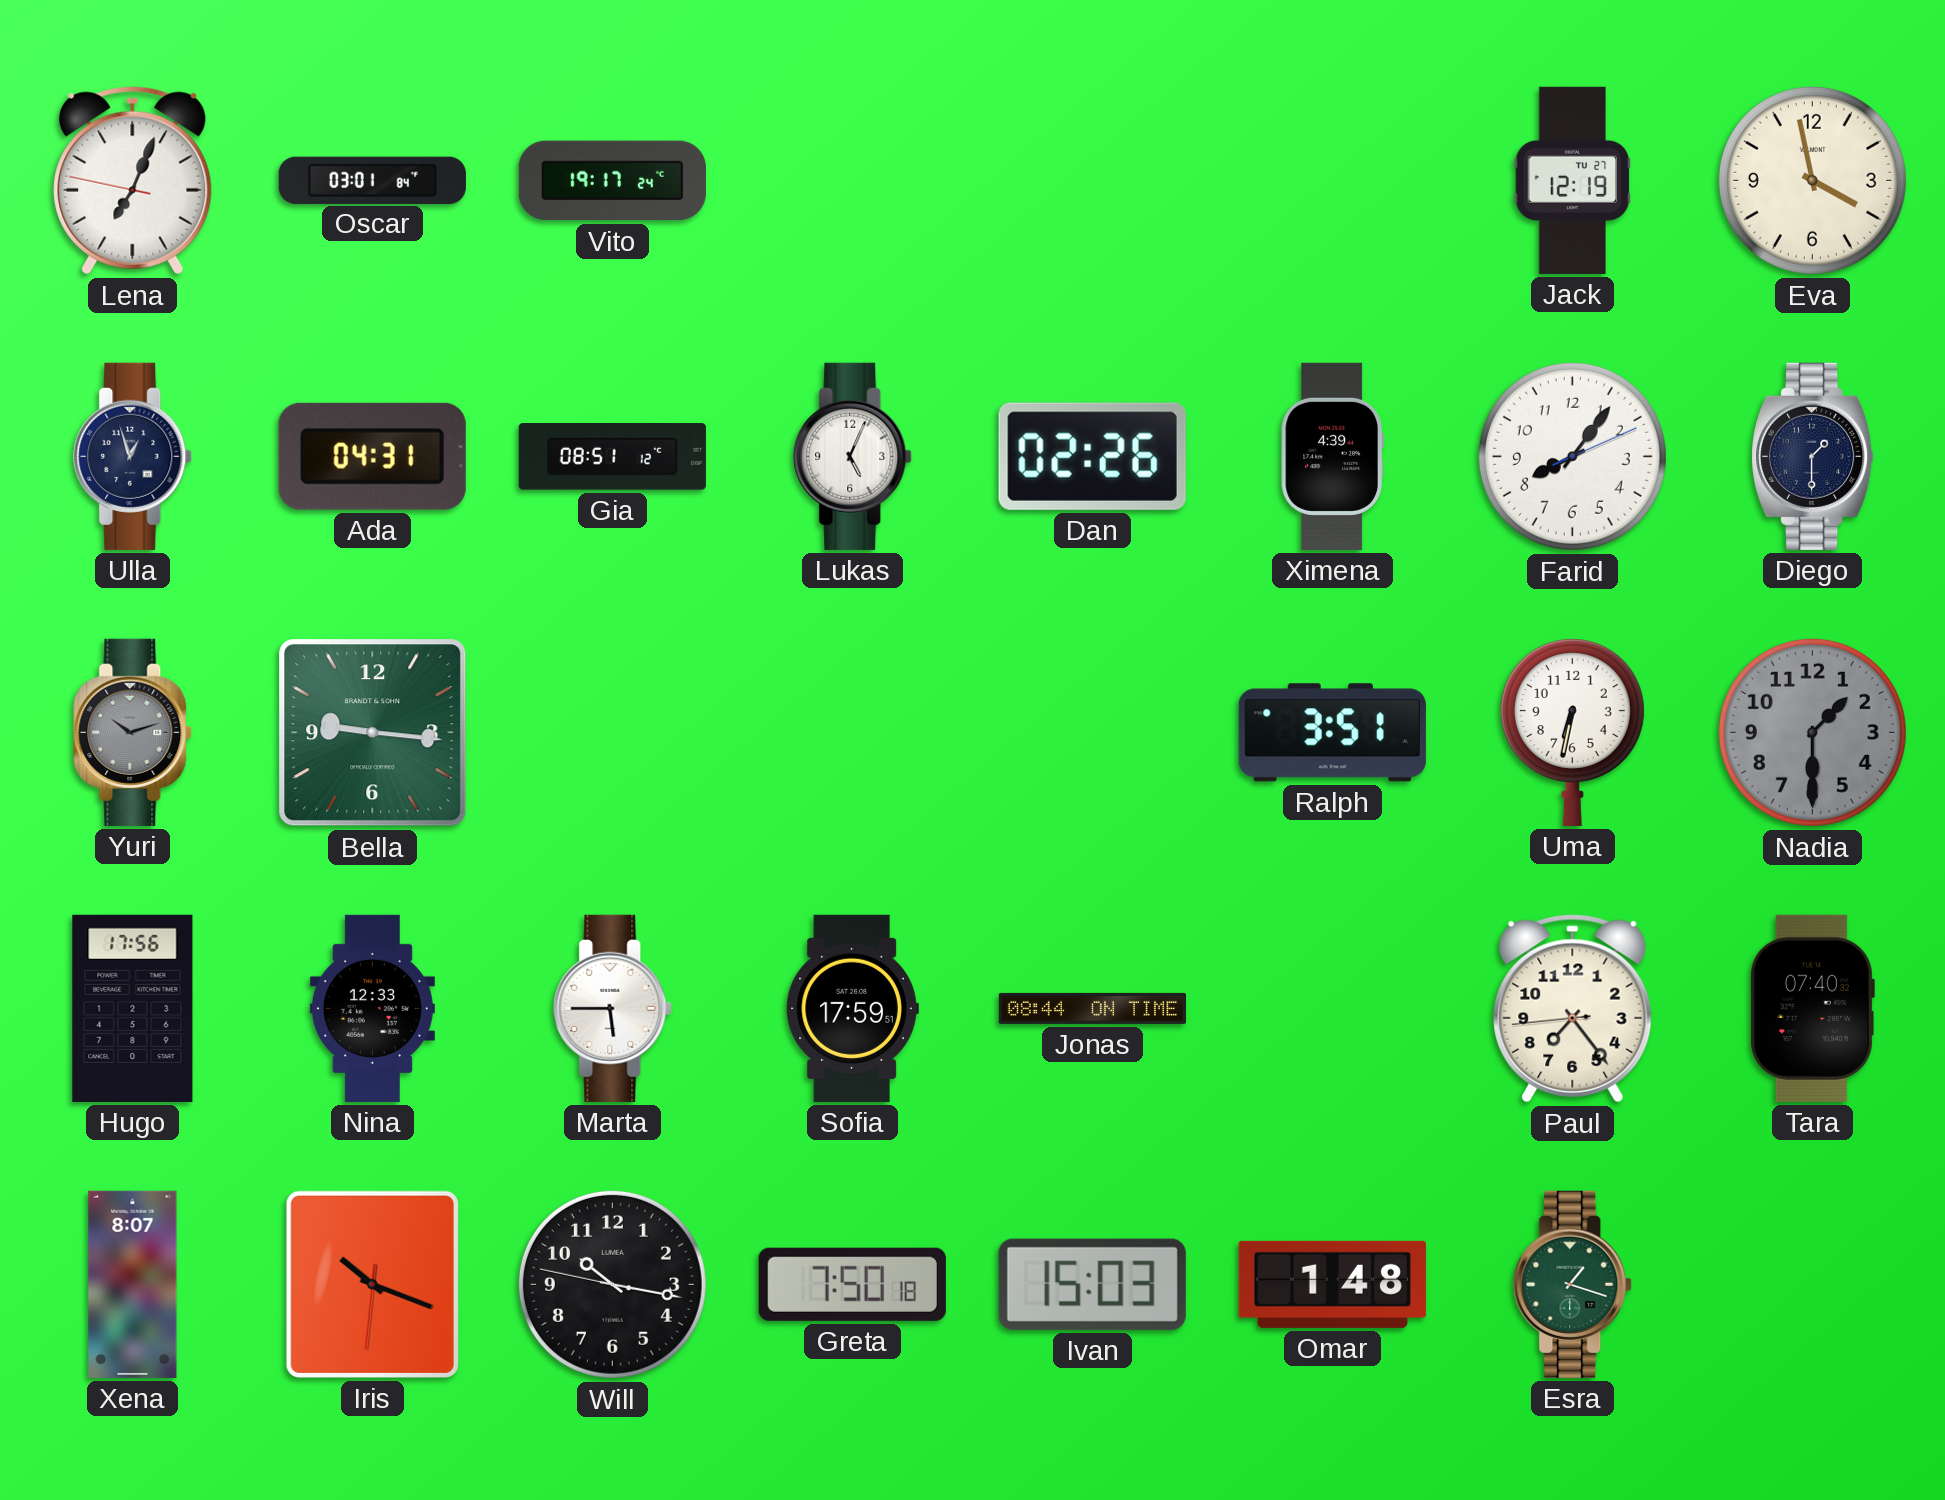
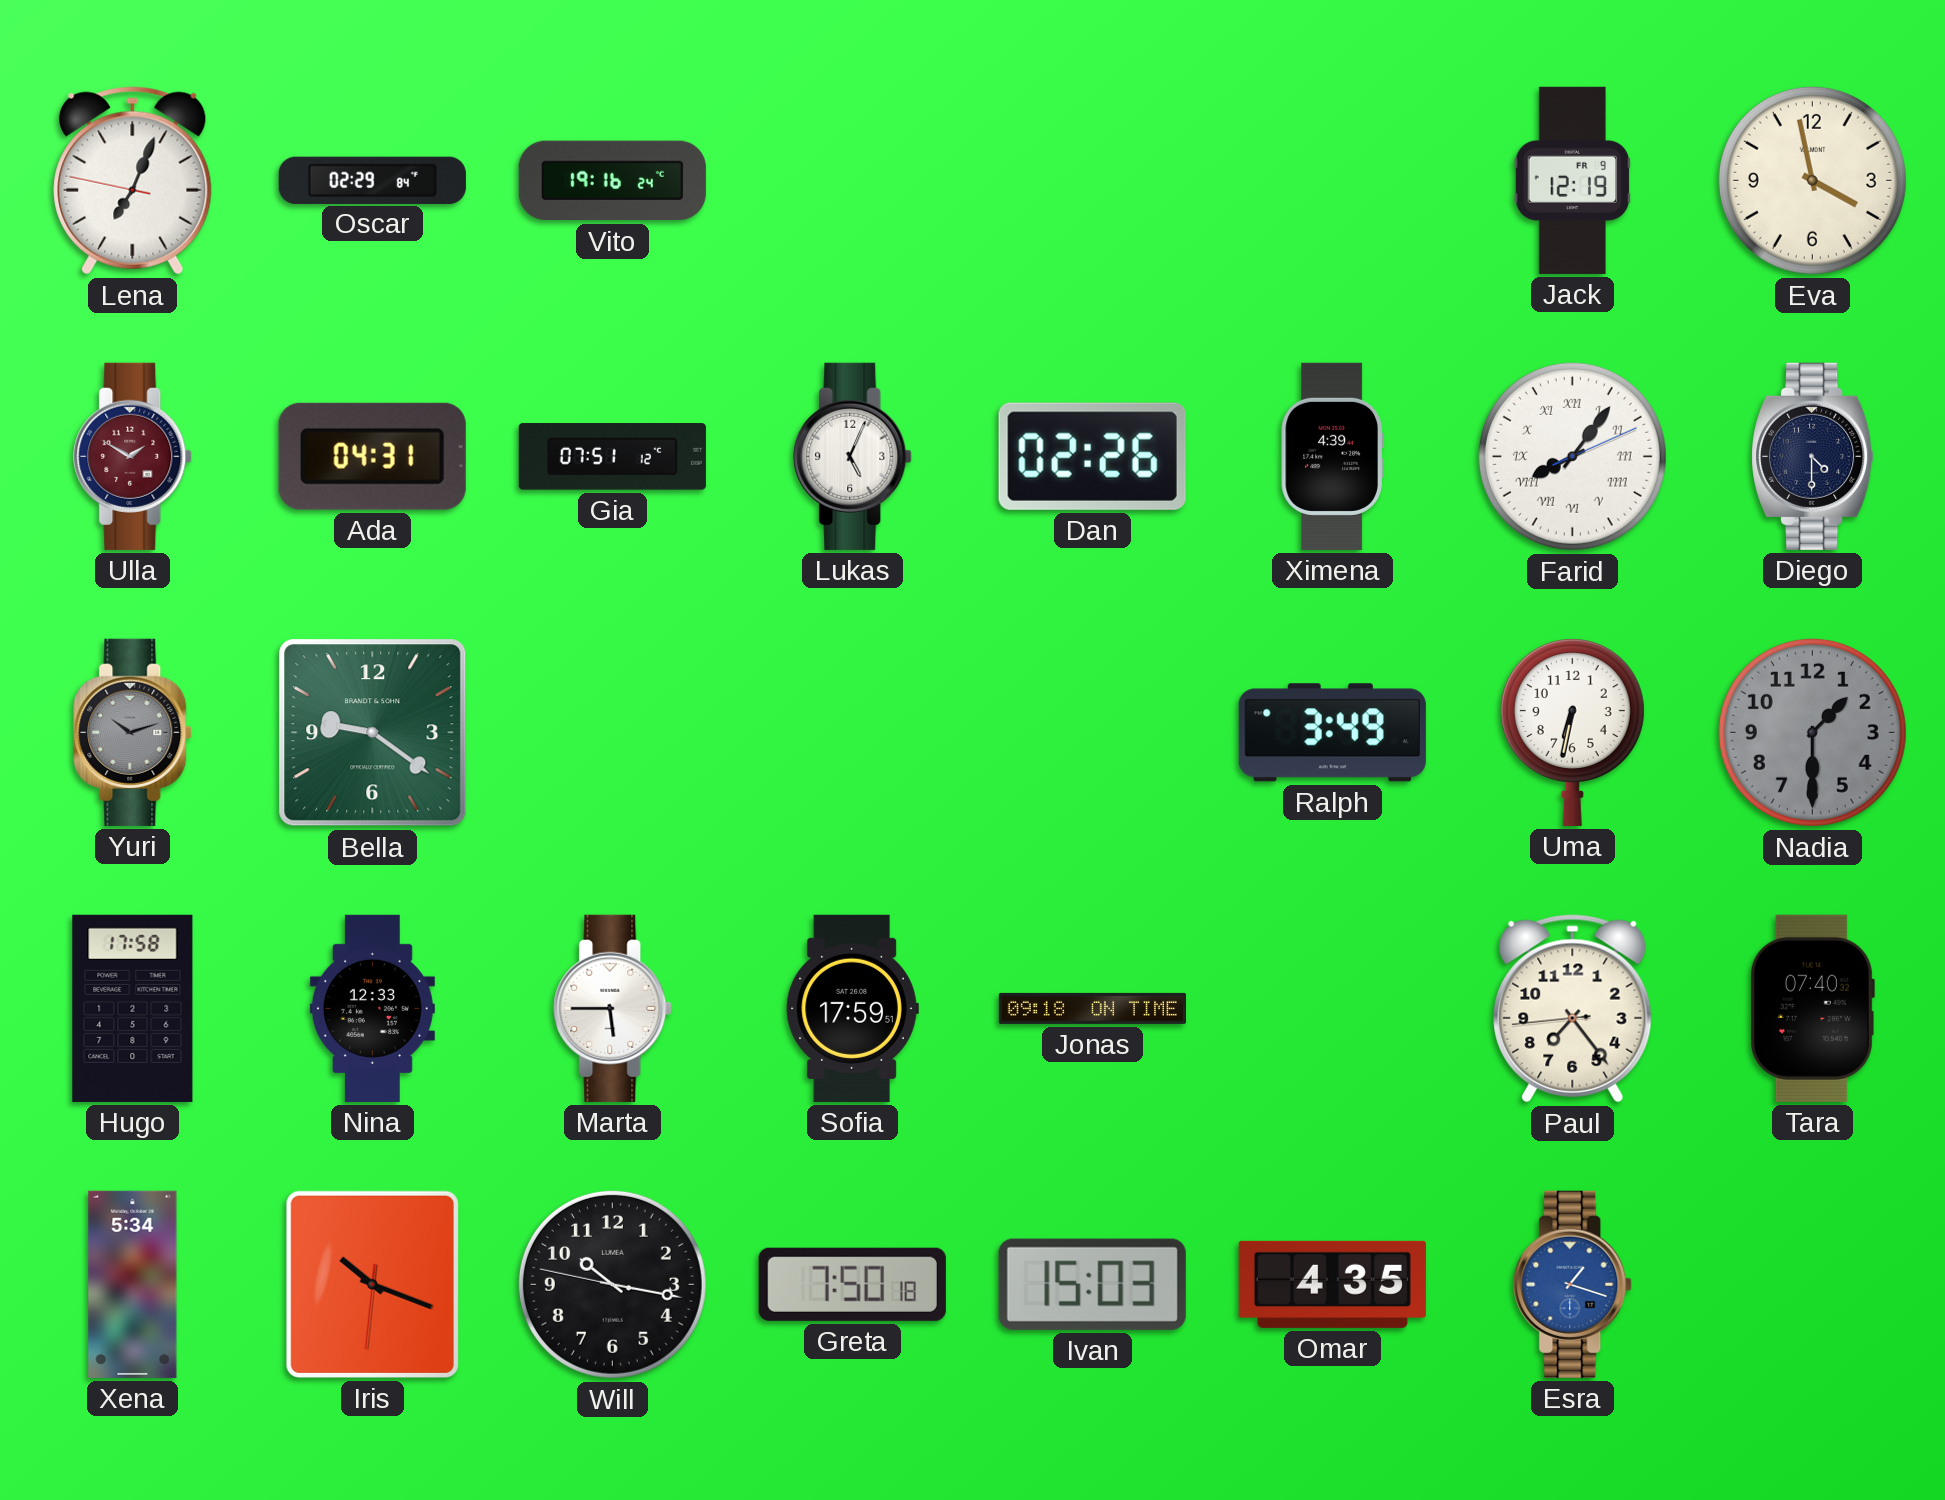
Oscar: 03:01 -> 02:29
Vito: 19:17 -> 19:16
Jack date: TU 27 -> FR 9
Ulla: 12:57 -> 1:50
Ulla dial: navy -> burgundy
Gia: 08:51 -> 07:51
Farid numerals: Arabic -> Roman
Diego: 1:30 -> 4:30
Bella: 9:16 -> 9:21
Ralph: 3:51 -> 3:49
Hugo: 17:56 -> 17:58
Jonas: 08:44 -> 09:18
Xena: 8:07 -> 5:34
Omar: 1:48 -> 4:35
Esra dial: green -> blue
